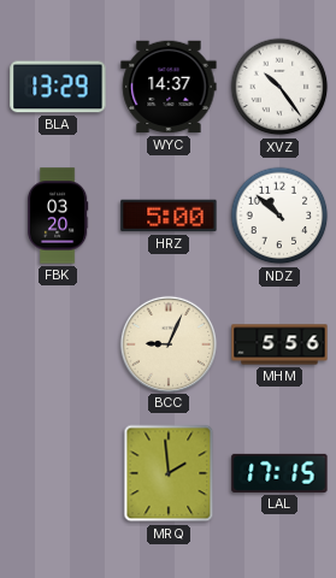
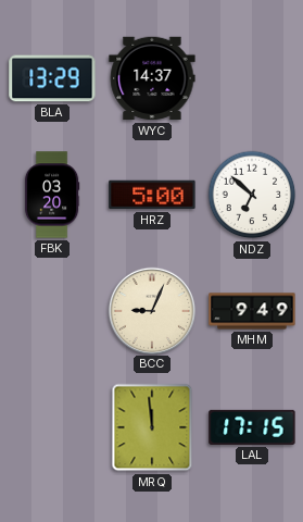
XVZ: 10:24 -> none
NDZ: 10:52 -> 6:52
MHM: 5:56 -> 9:49
MRQ: 1:59 -> 11:59
